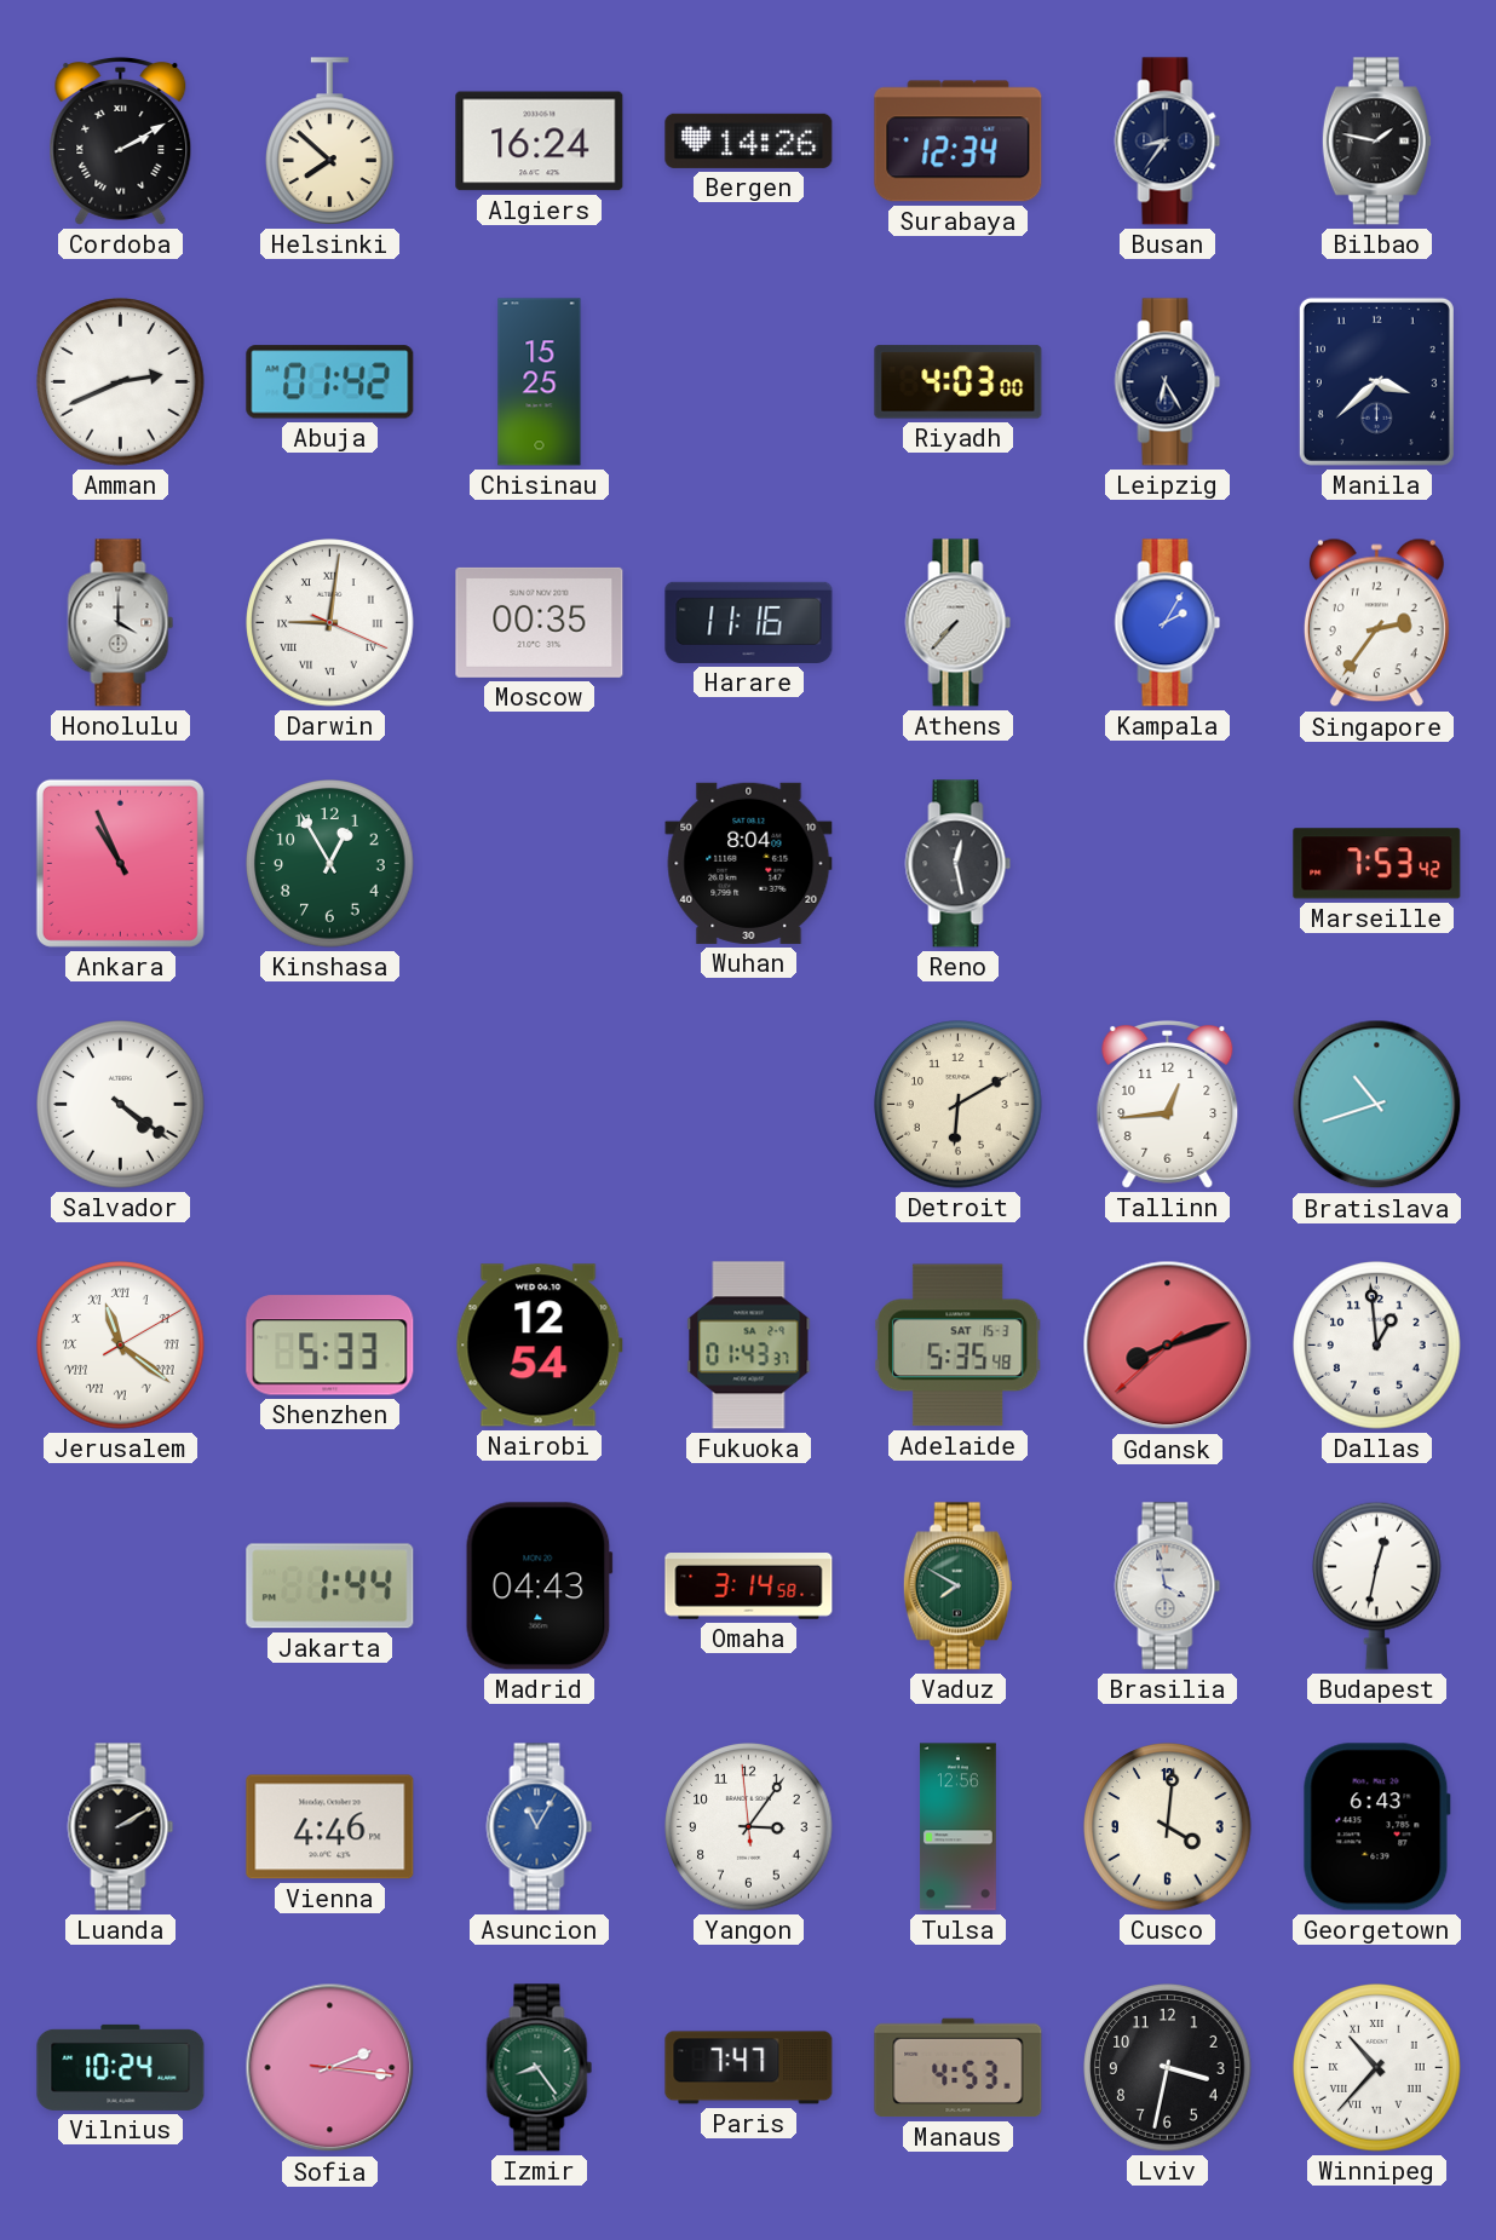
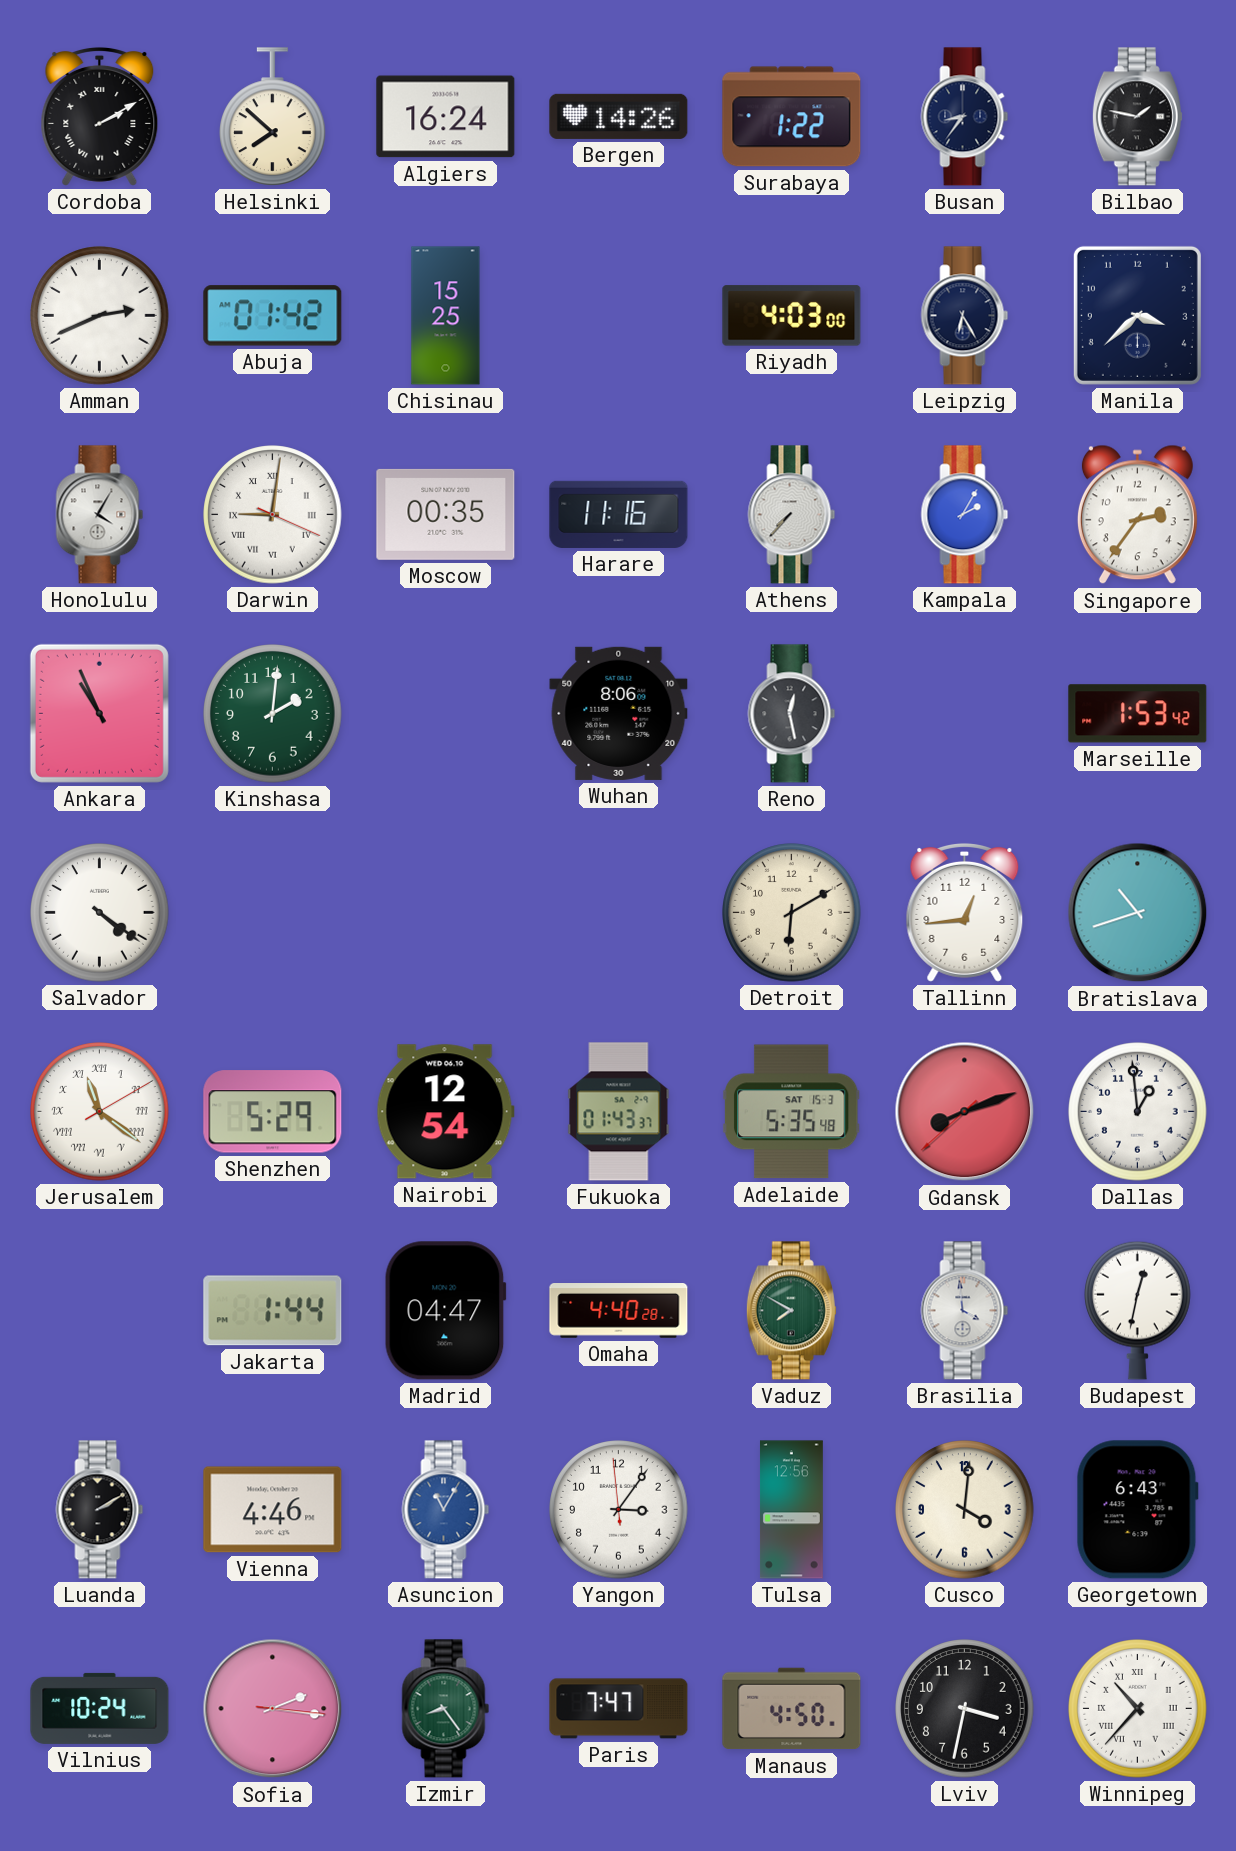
Surabaya: 12:34 -> 1:22
Honolulu: 4:00 -> 4:05
Kinshasa: 12:55 -> 2:01
Wuhan: 8:04 -> 8:06
Marseille: 7:53 -> 1:53
Shenzhen: 5:33 -> 5:29
Madrid: 04:43 -> 04:47
Omaha: 3:14 -> 4:40
Brasilia: 3:58 -> 3:59
Manaus: 4:53 -> 4:50
